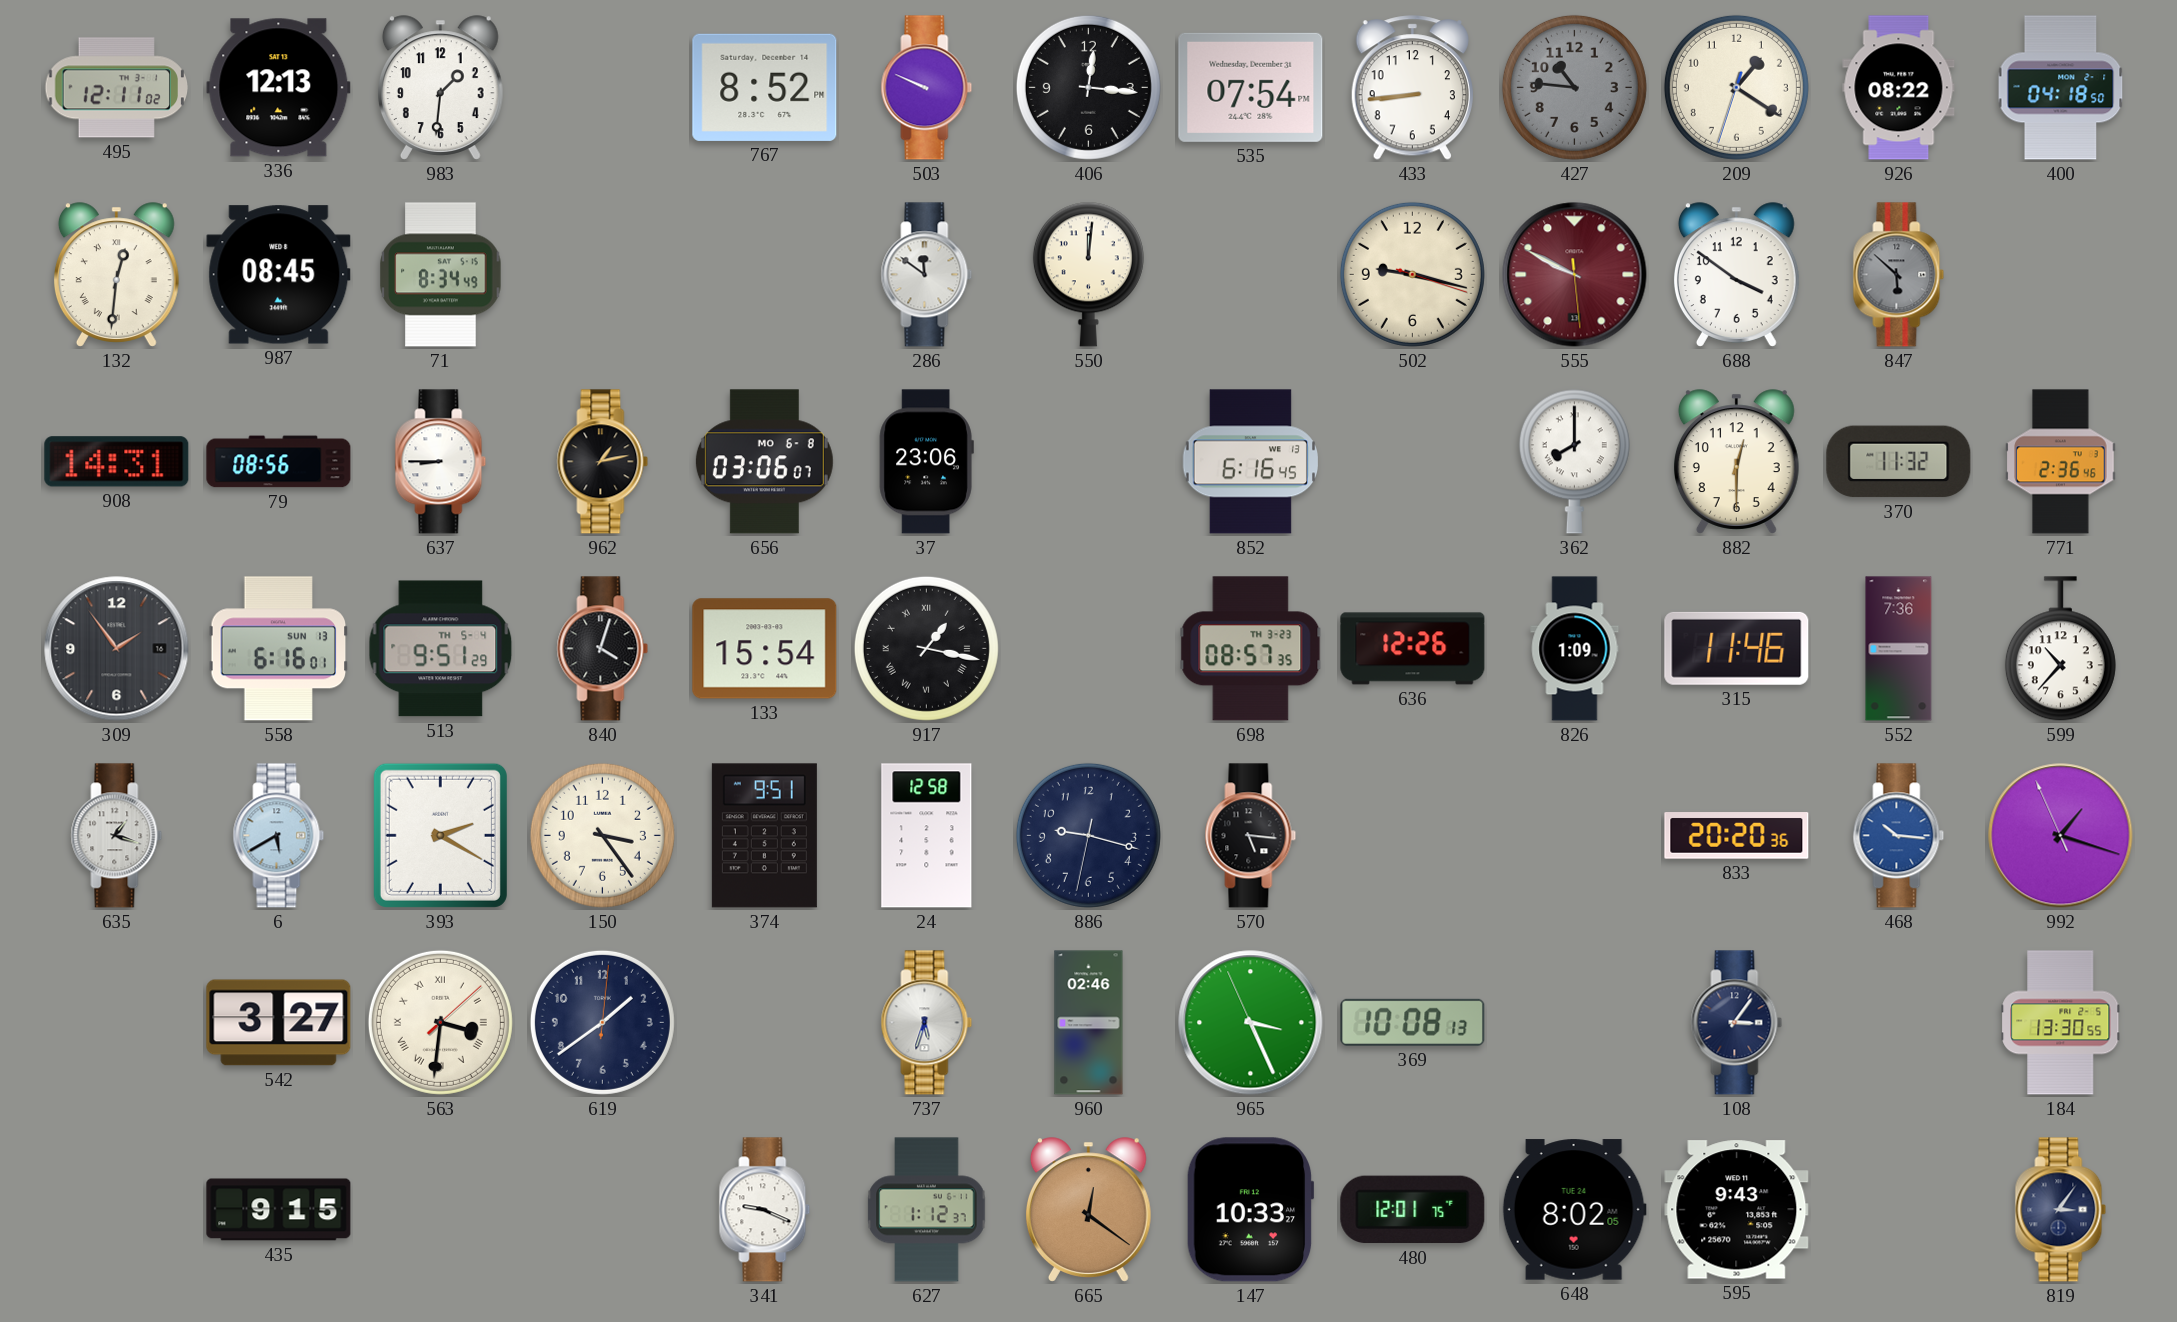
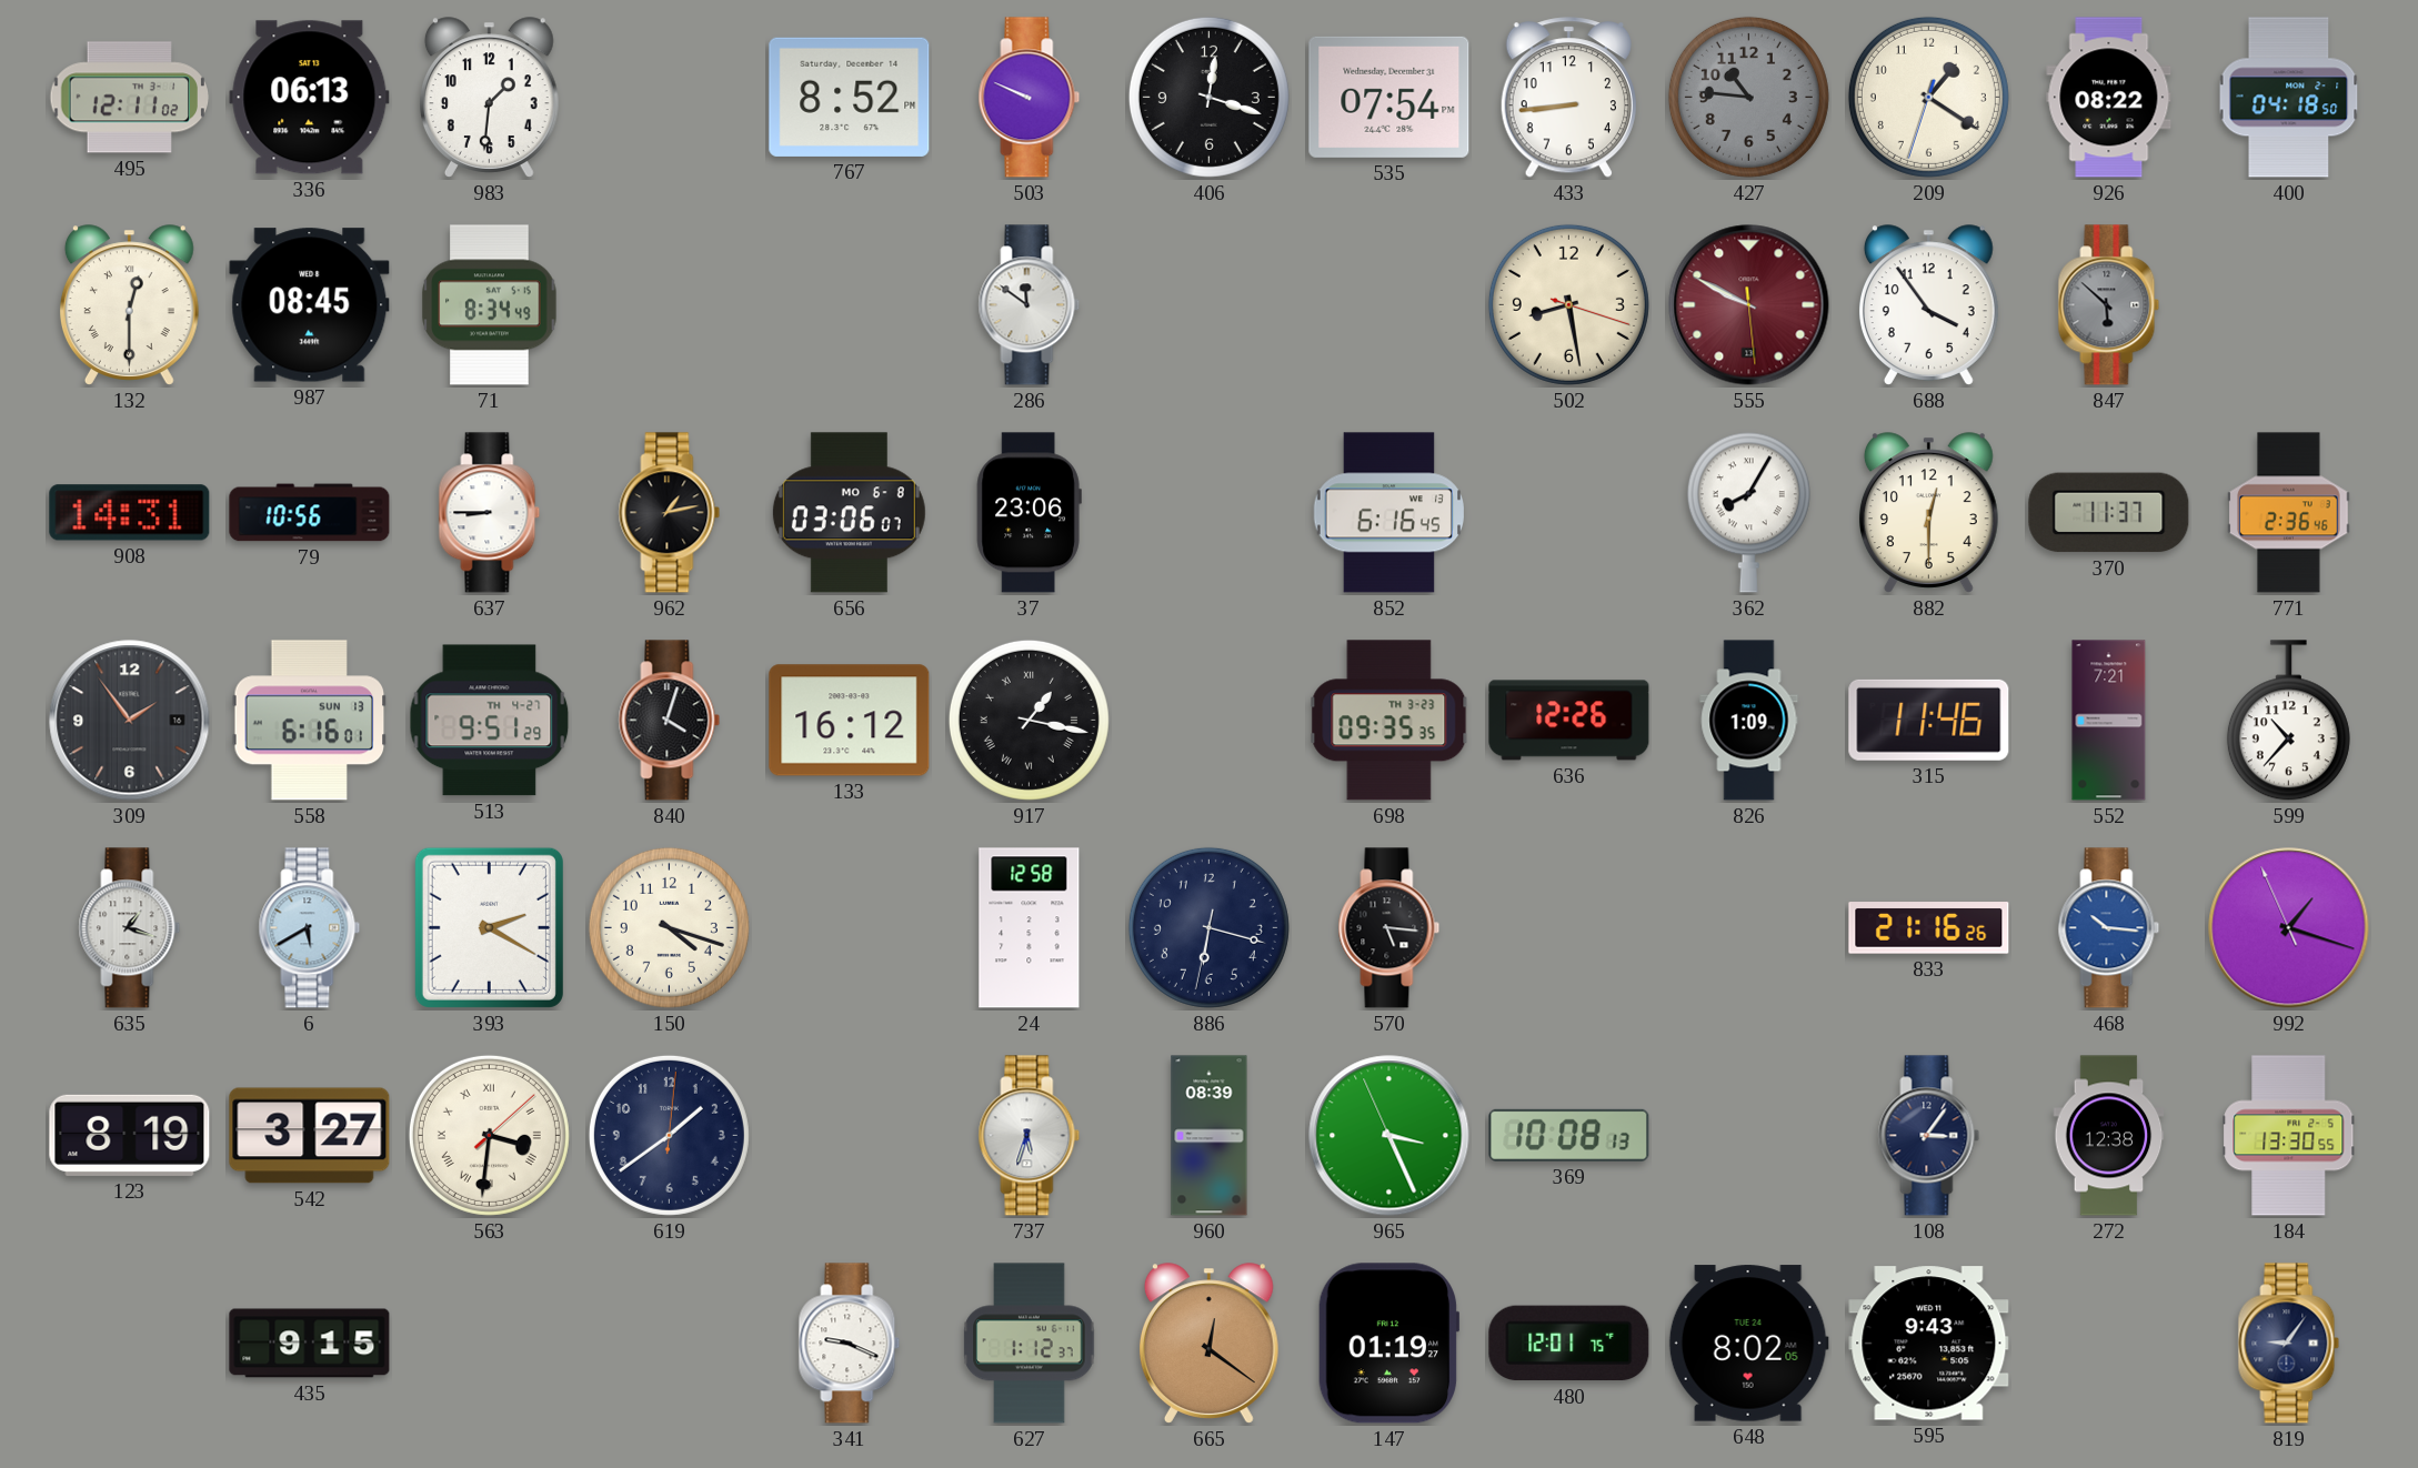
336: 12:13 -> 06:13
406: 12:16 -> 12:18
132: 12:31 -> 12:30
550: 12:01 -> none
502: 9:17 -> 8:28
688: 3:51 -> 3:54
79: 08:56 -> 10:56
362: 8:00 -> 8:05
370: 11:32 -> 11:37
513 date: TH 5-4 -> TH 4-27
133: 15:54 -> 16:12
698: 08:57 -> 09:35
552: 7:36 -> 7:21
150: 3:24 -> 4:18
374: 9:51 -> none
886: 9:17 -> 6:17
833: 20:20 -> 21:16
123: none -> 8:19
960: 02:46 -> 08:39
272: none -> 12:38
147: 10:33 -> 01:19
819: 3:06 -> 9:06
